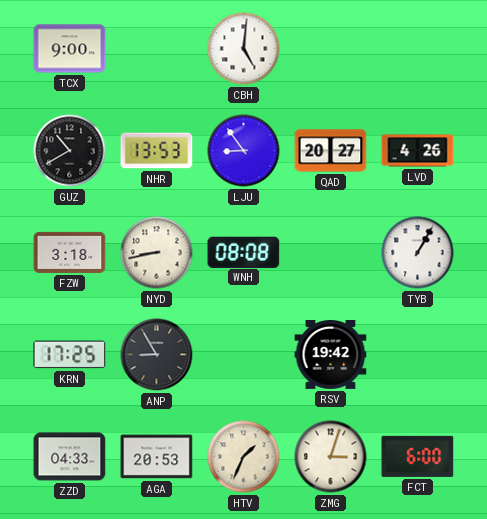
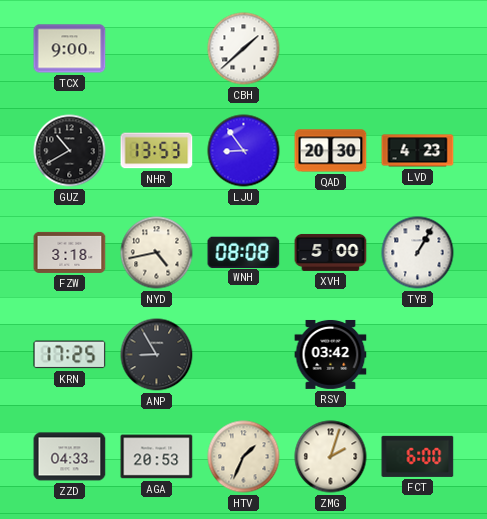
CBH: 5:01 -> 1:38
QAD: 20:27 -> 20:30
LVD: 4:26 -> 4:23
NYD: 8:43 -> 4:43
XVH: none -> 5:00
RSV: 19:42 -> 03:42
ZMG: 3:03 -> 2:03
